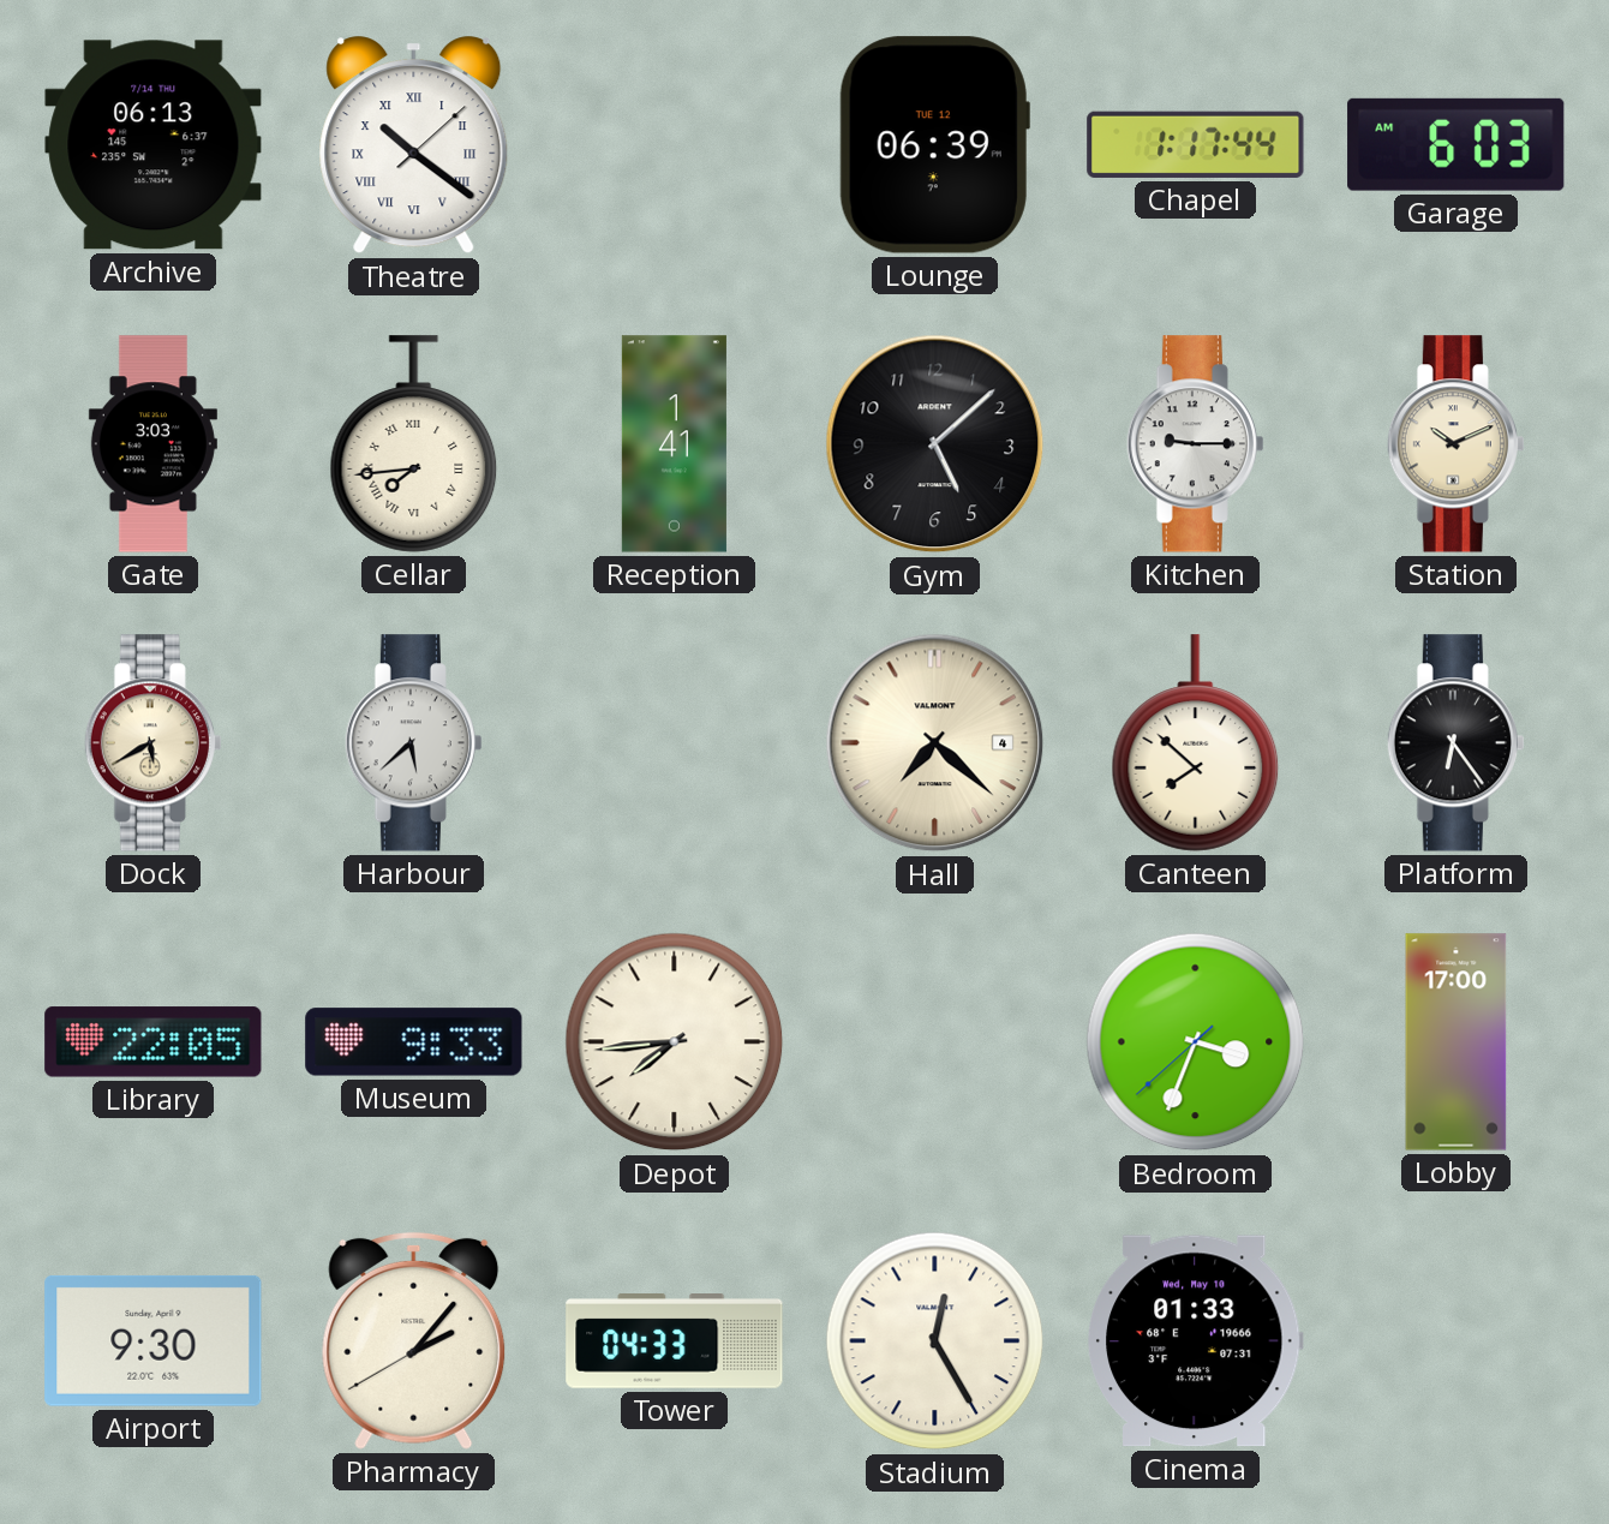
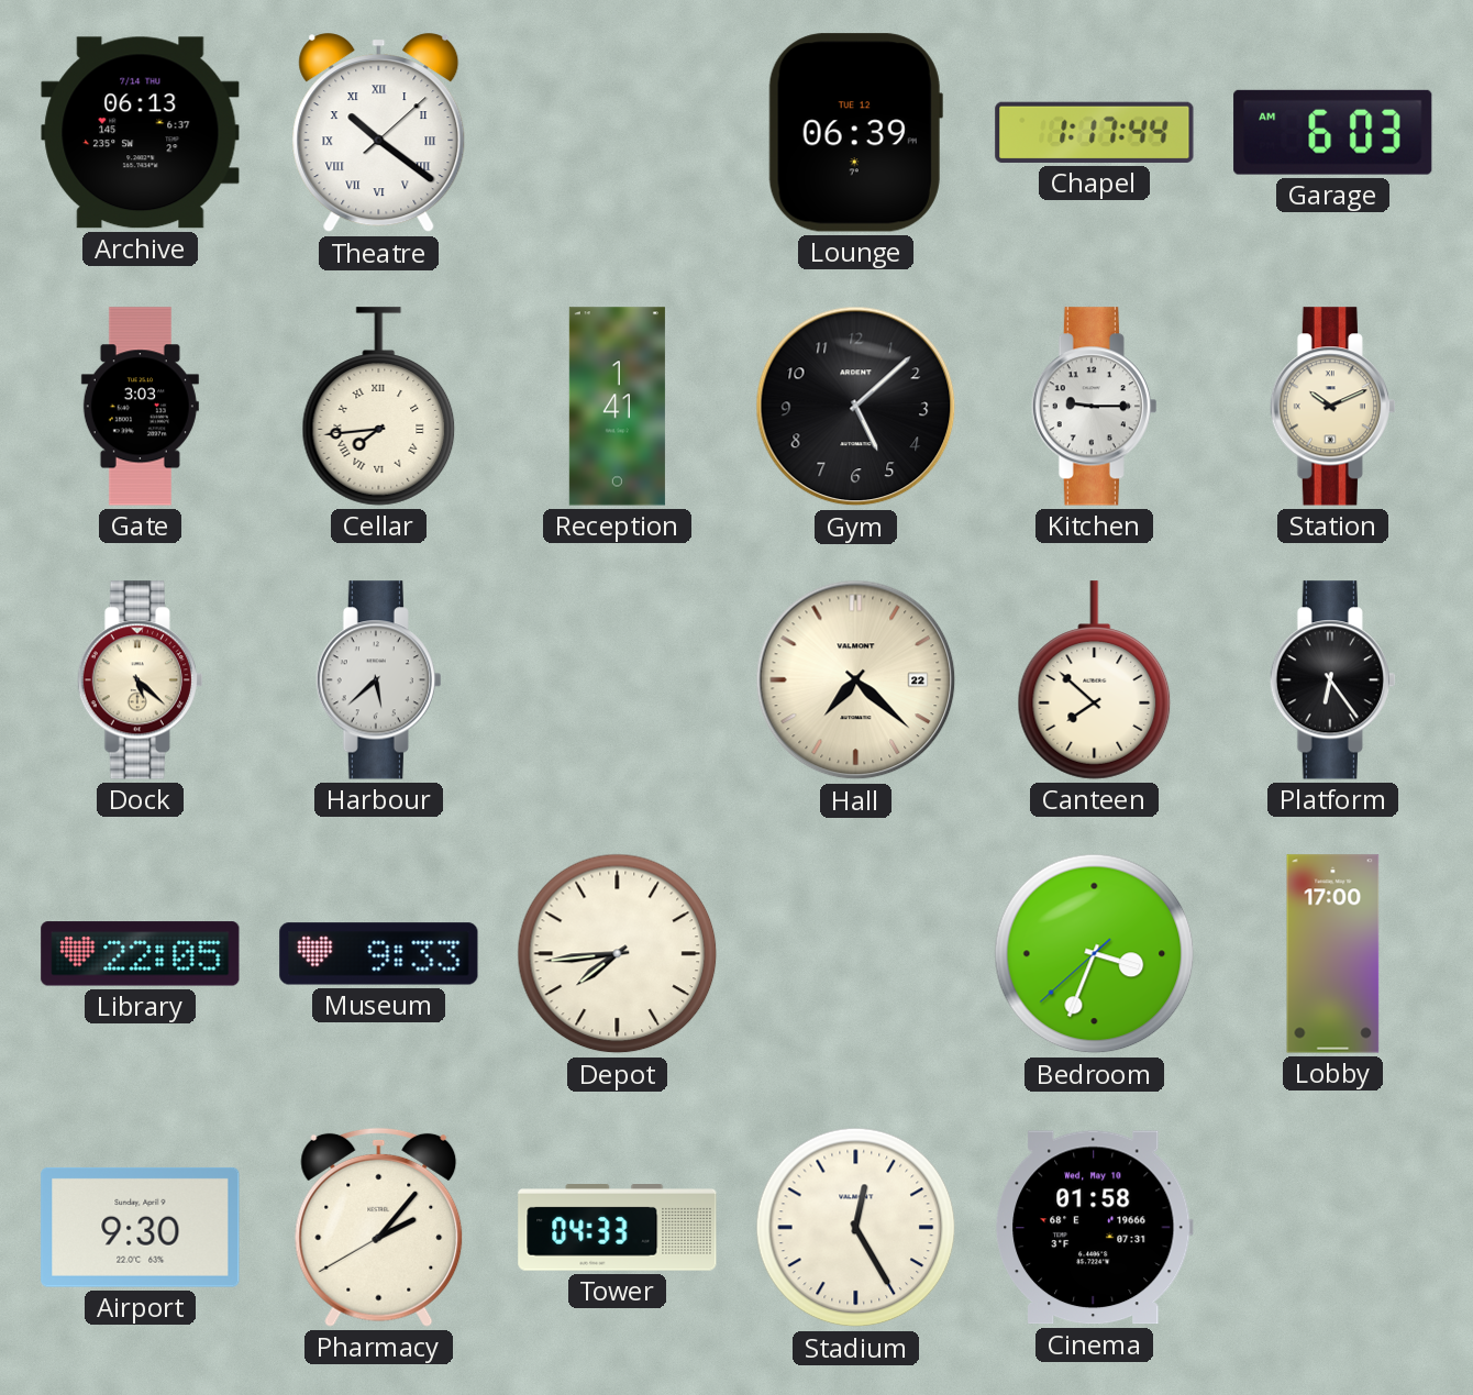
Dock: 5:40 -> 5:22
Hall date: 4 -> 22
Cinema: 01:33 -> 01:58
